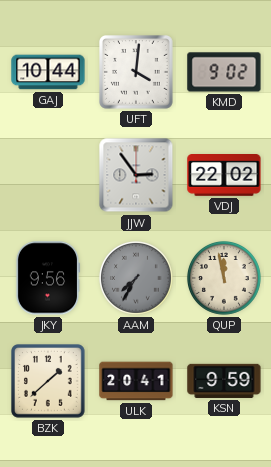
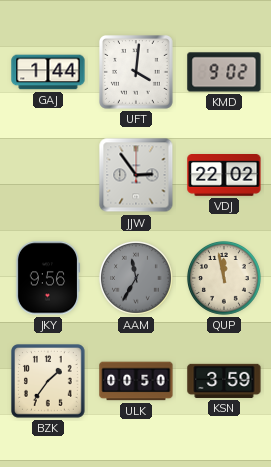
GAJ: 10:44 -> 1:44
AAM: 7:35 -> 11:35
BZK: 1:38 -> 1:36
ULK: 20:41 -> 00:50
KSN: 9:59 -> 3:59
